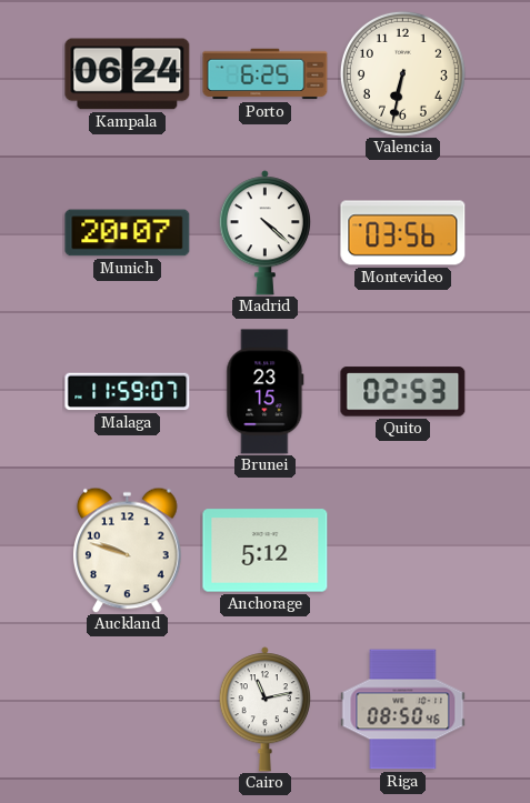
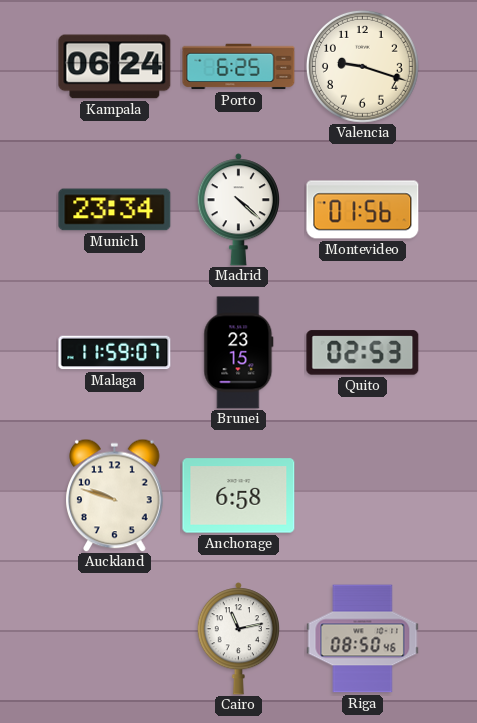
Valencia: 6:32 -> 9:18
Munich: 20:07 -> 23:34
Montevideo: 03:56 -> 01:56
Anchorage: 5:12 -> 6:58
